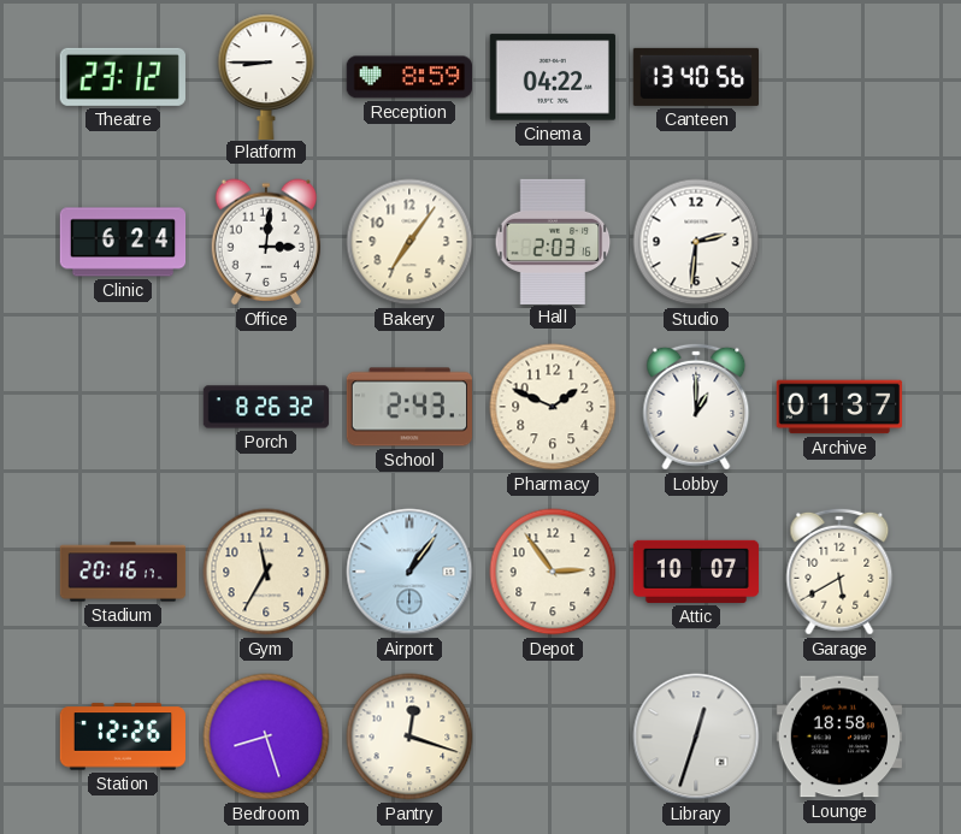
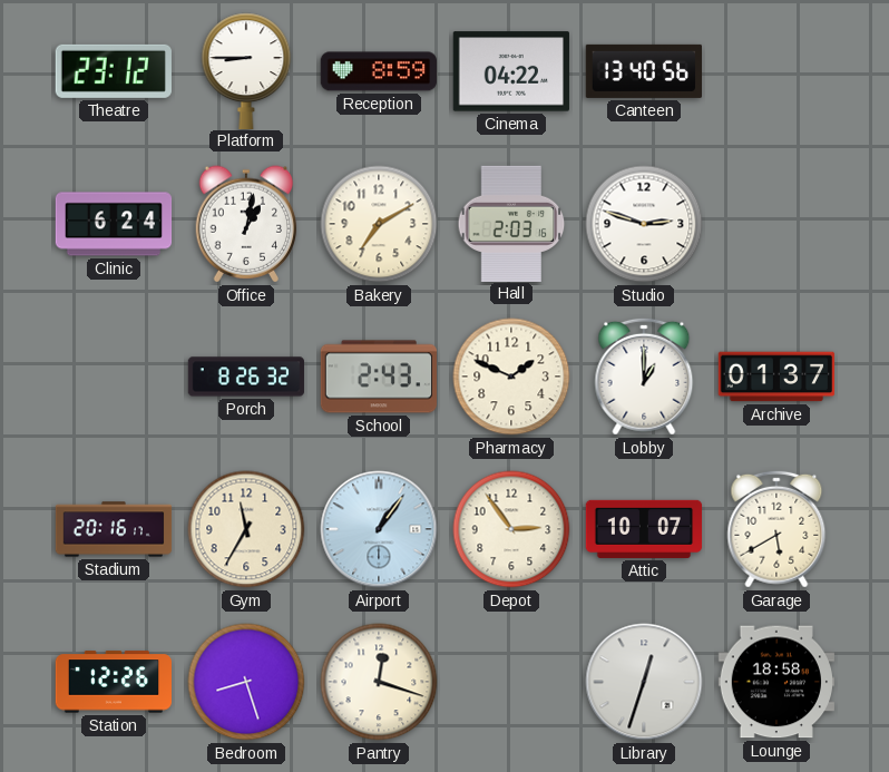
Office: 3:01 -> 1:02
Bakery: 7:06 -> 7:10
Studio: 2:31 -> 2:48
